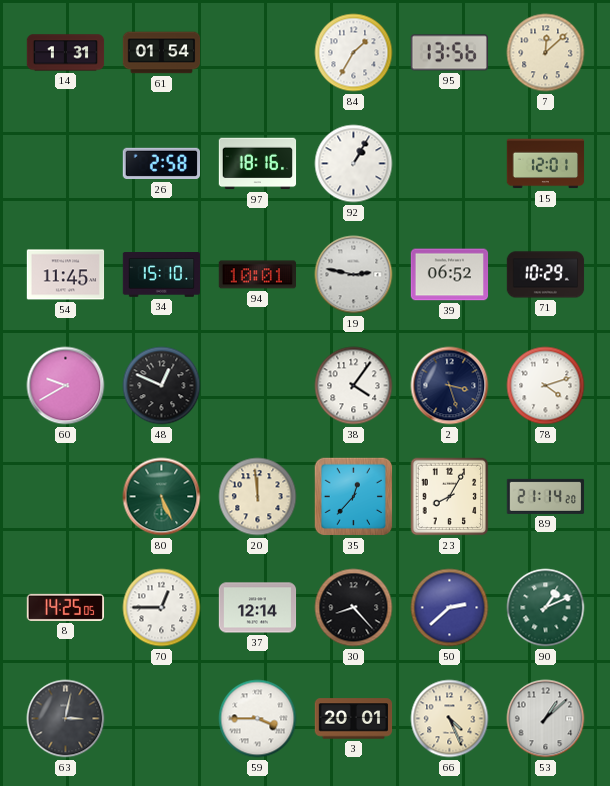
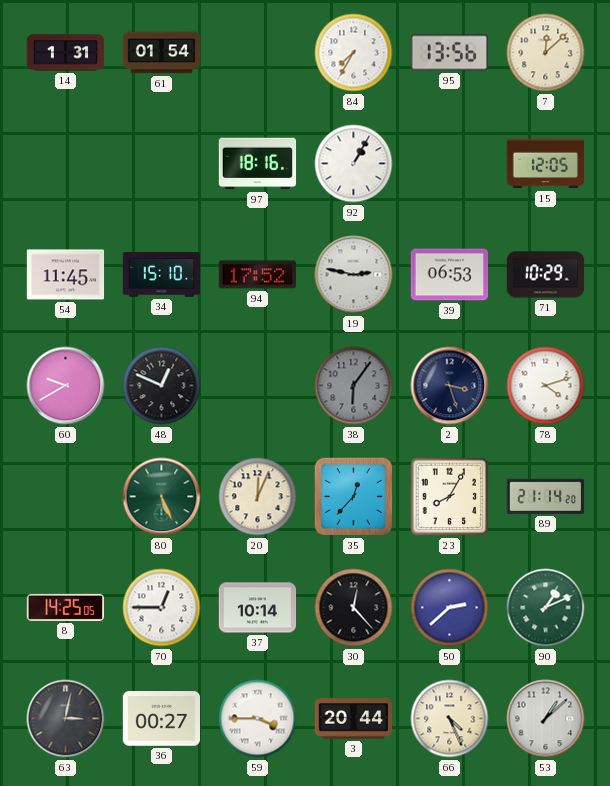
84: 1:35 -> 7:35
26: 2:58 -> none
15: 12:01 -> 12:05
94: 10:01 -> 17:52
39: 06:52 -> 06:53
38: 4:06 -> 6:06
38 dial: white -> grey
20: 11:59 -> 12:04
37: 12:14 -> 10:14
30: 8:23 -> 12:23
36: none -> 00:27
3: 20:01 -> 20:44
